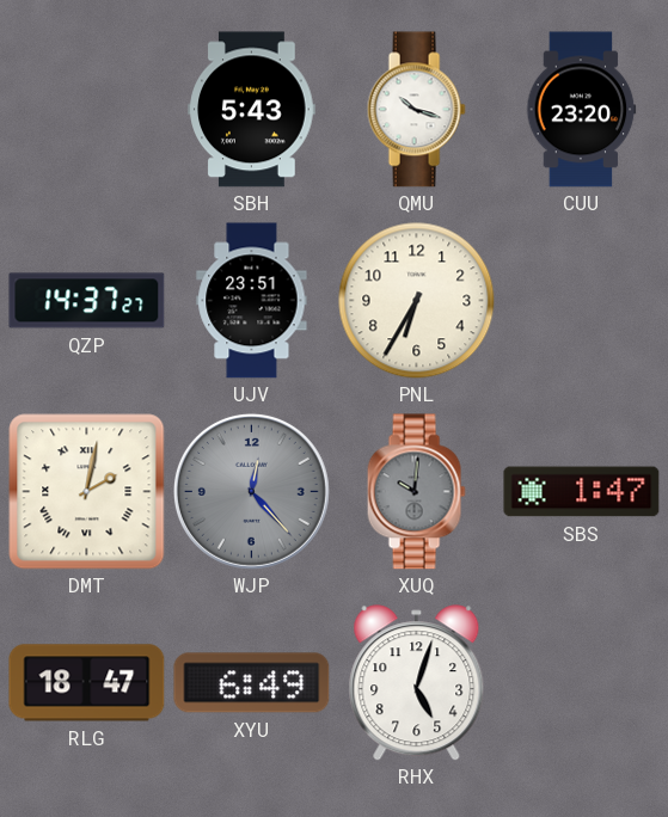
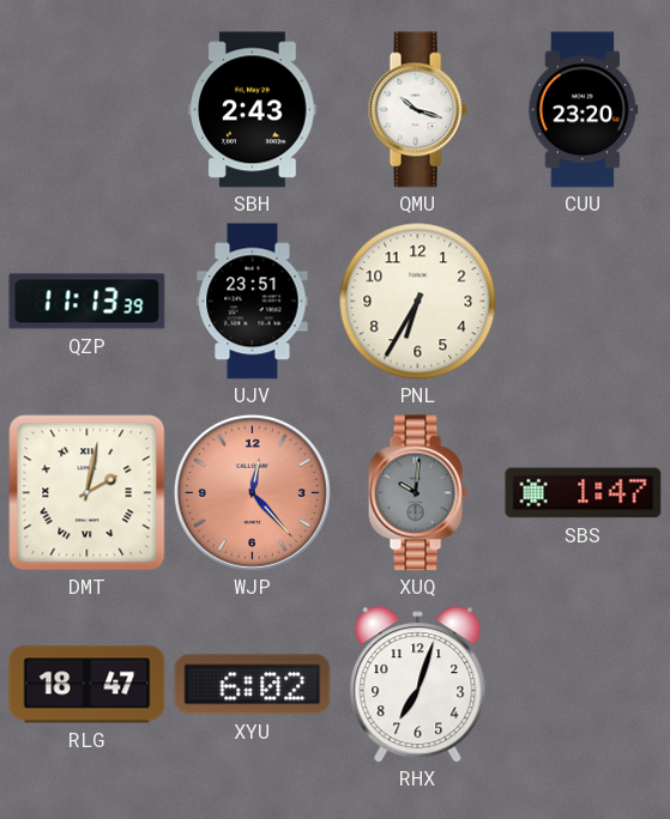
SBH: 5:43 -> 2:43
QZP: 14:37 -> 11:13
WJP dial: grey -> salmon
XYU: 6:49 -> 6:02
RHX: 5:03 -> 7:03
